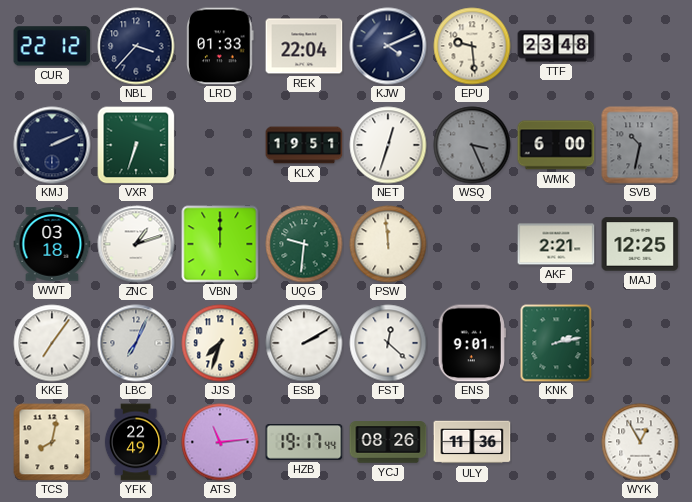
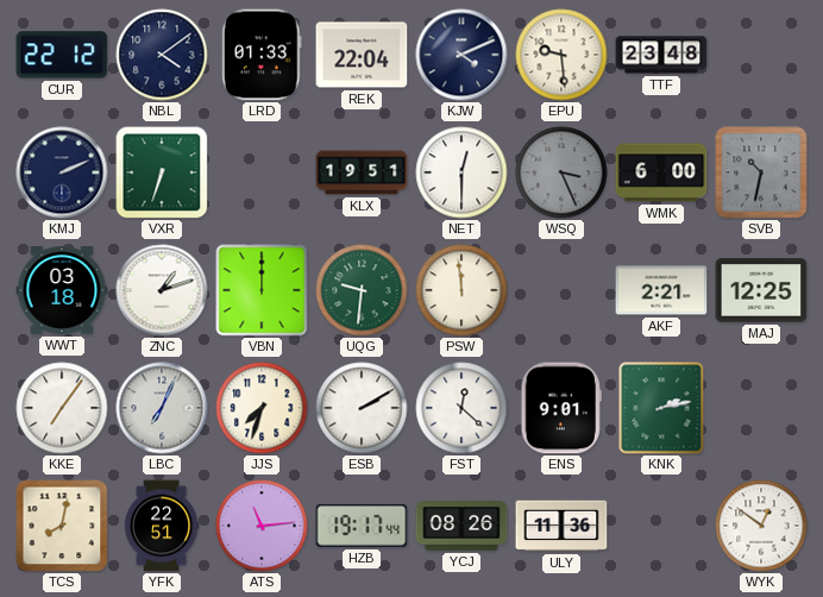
NBL: 3:37 -> 4:09
NET: 12:33 -> 12:30
YFK: 22:49 -> 22:51
WYK: 12:55 -> 12:51
